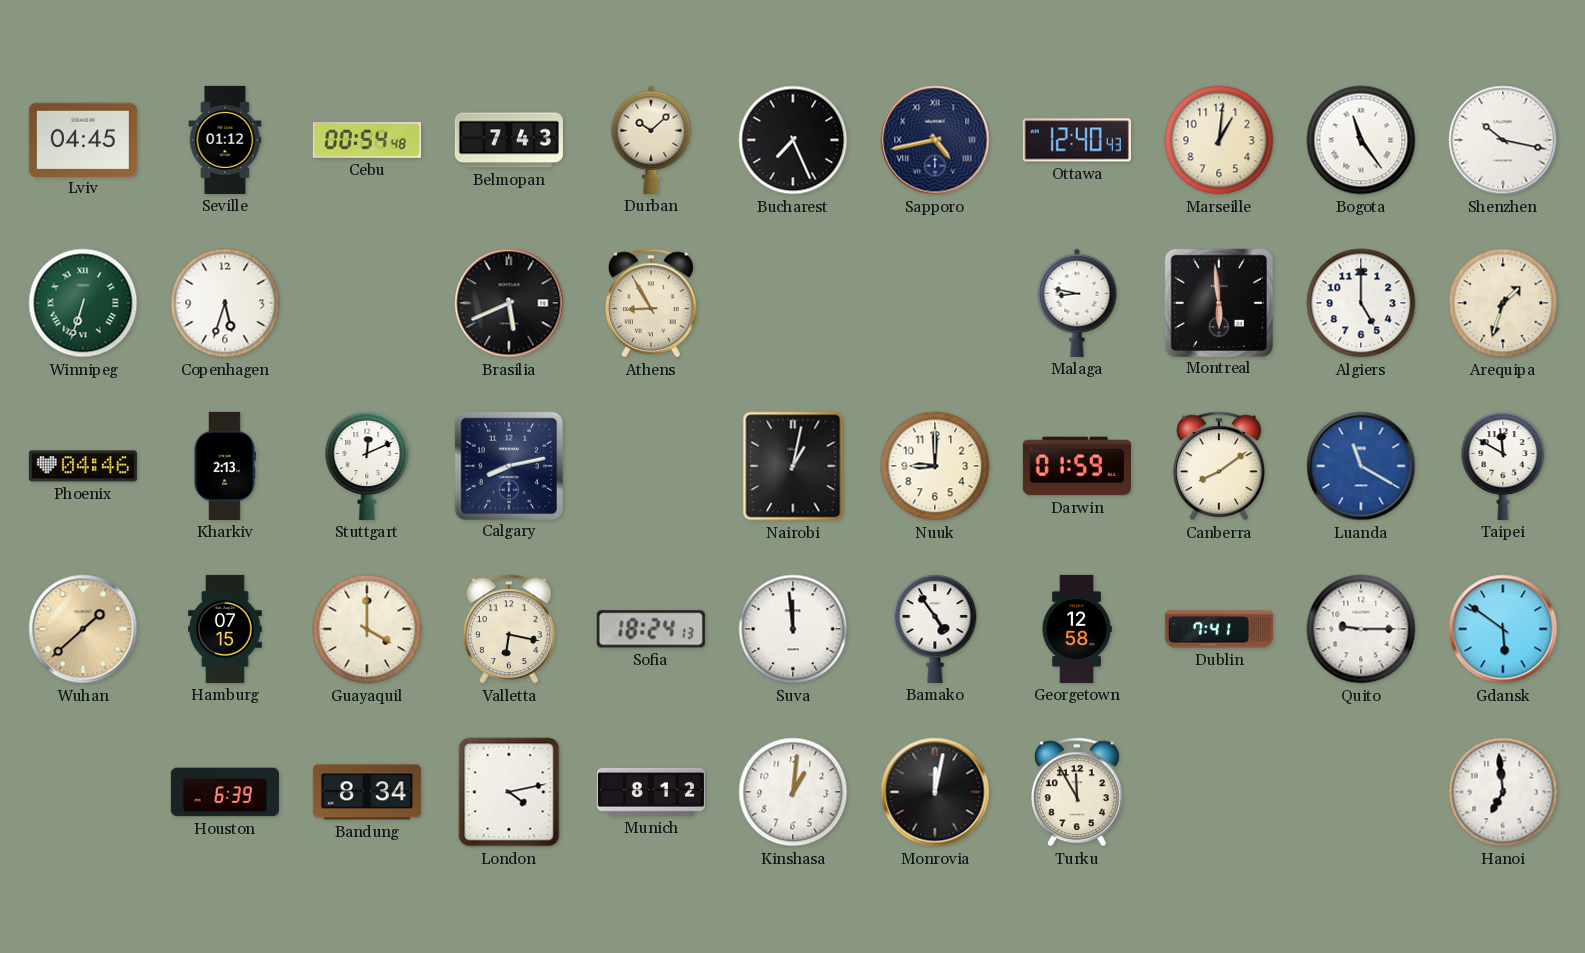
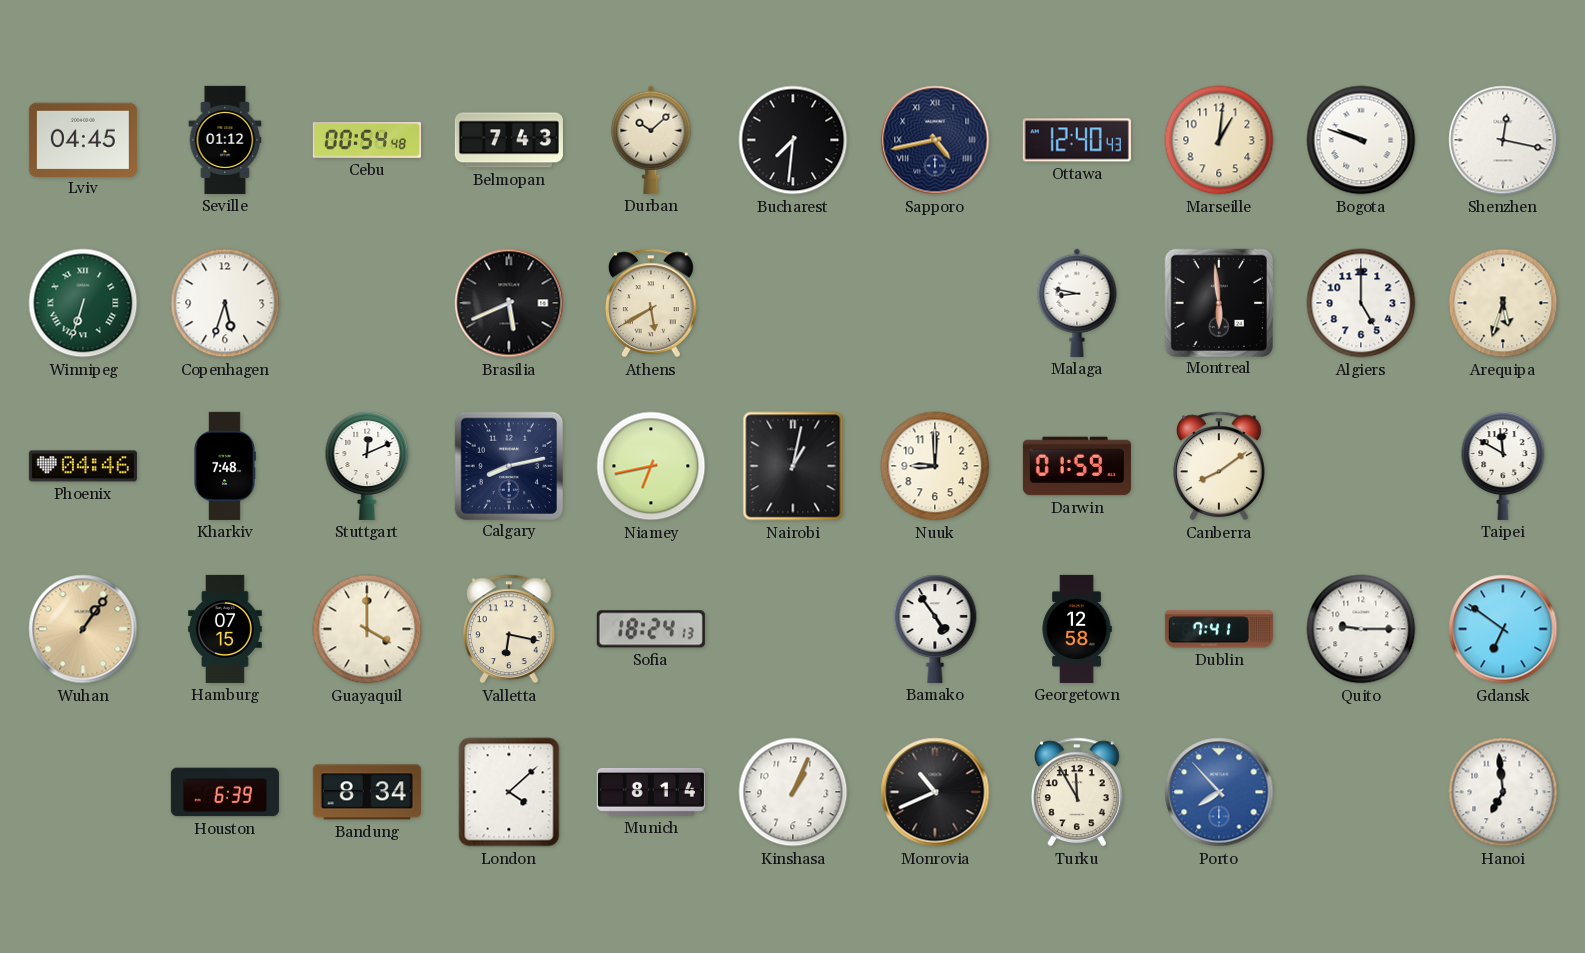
Bucharest: 7:26 -> 7:31
Bogota: 11:24 -> 9:48
Shenzhen: 10:17 -> 12:17
Athens: 8:55 -> 5:40
Arequipa: 1:33 -> 5:33
Kharkiv: 2:13 -> 7:48
Niamey: none -> 6:43
Luanda: 11:20 -> none
Wuhan: 1:38 -> 1:06
Suva: 11:59 -> none
Gdansk: 5:51 -> 6:51
London: 4:13 -> 4:08
Munich: 8:12 -> 8:14
Kinshasa: 1:01 -> 1:04
Monrovia: 12:02 -> 10:41
Porto: none -> 7:53
